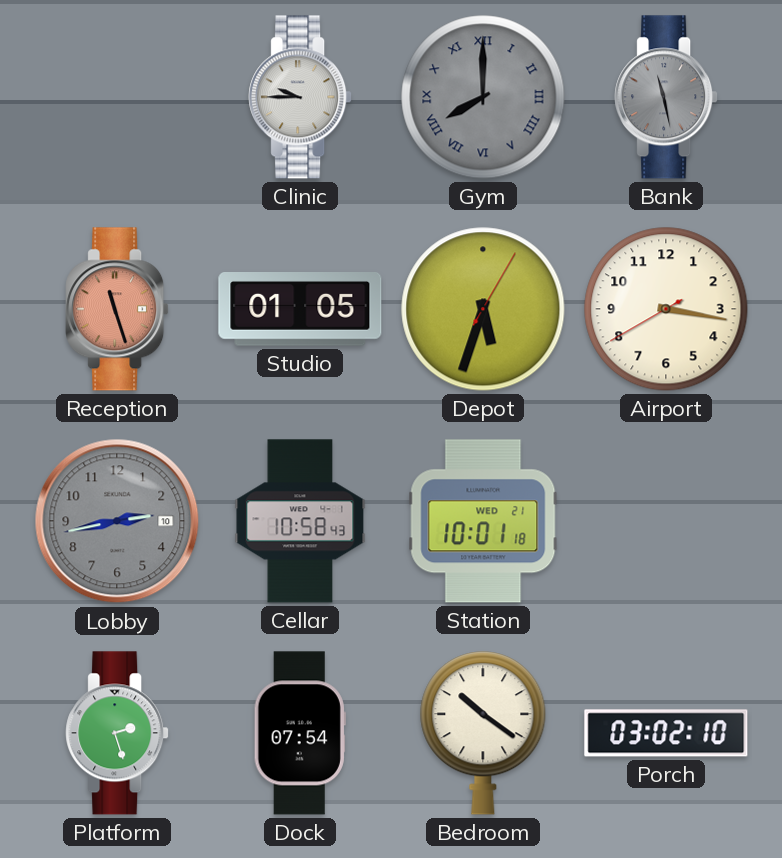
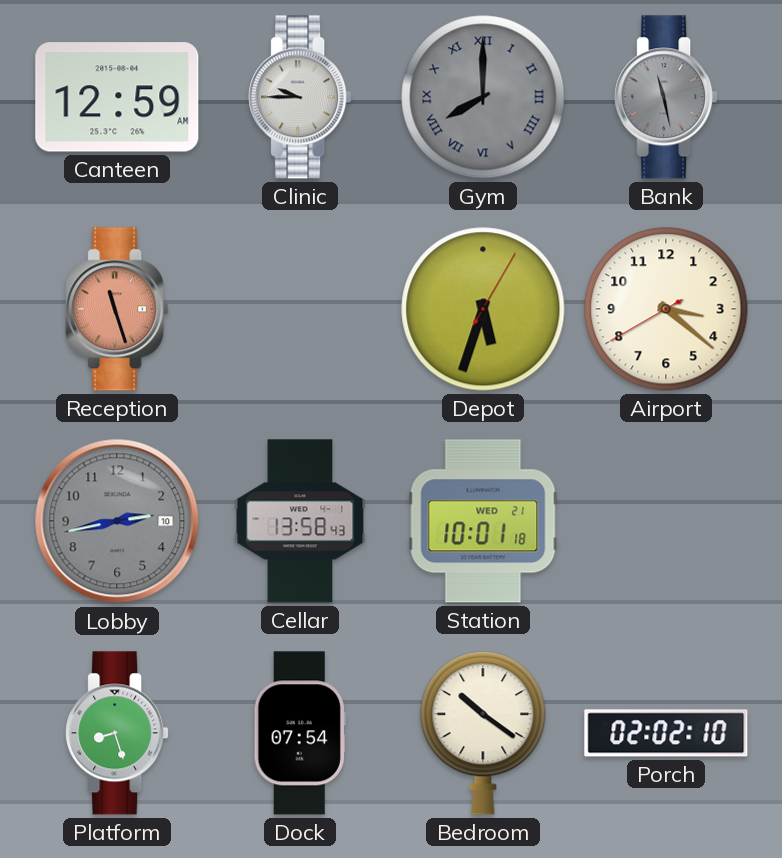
Canteen: none -> 12:59
Studio: 01:05 -> none
Airport: 3:16 -> 3:21
Cellar: 10:58 -> 13:58
Platform: 2:27 -> 8:27
Porch: 03:02 -> 02:02
